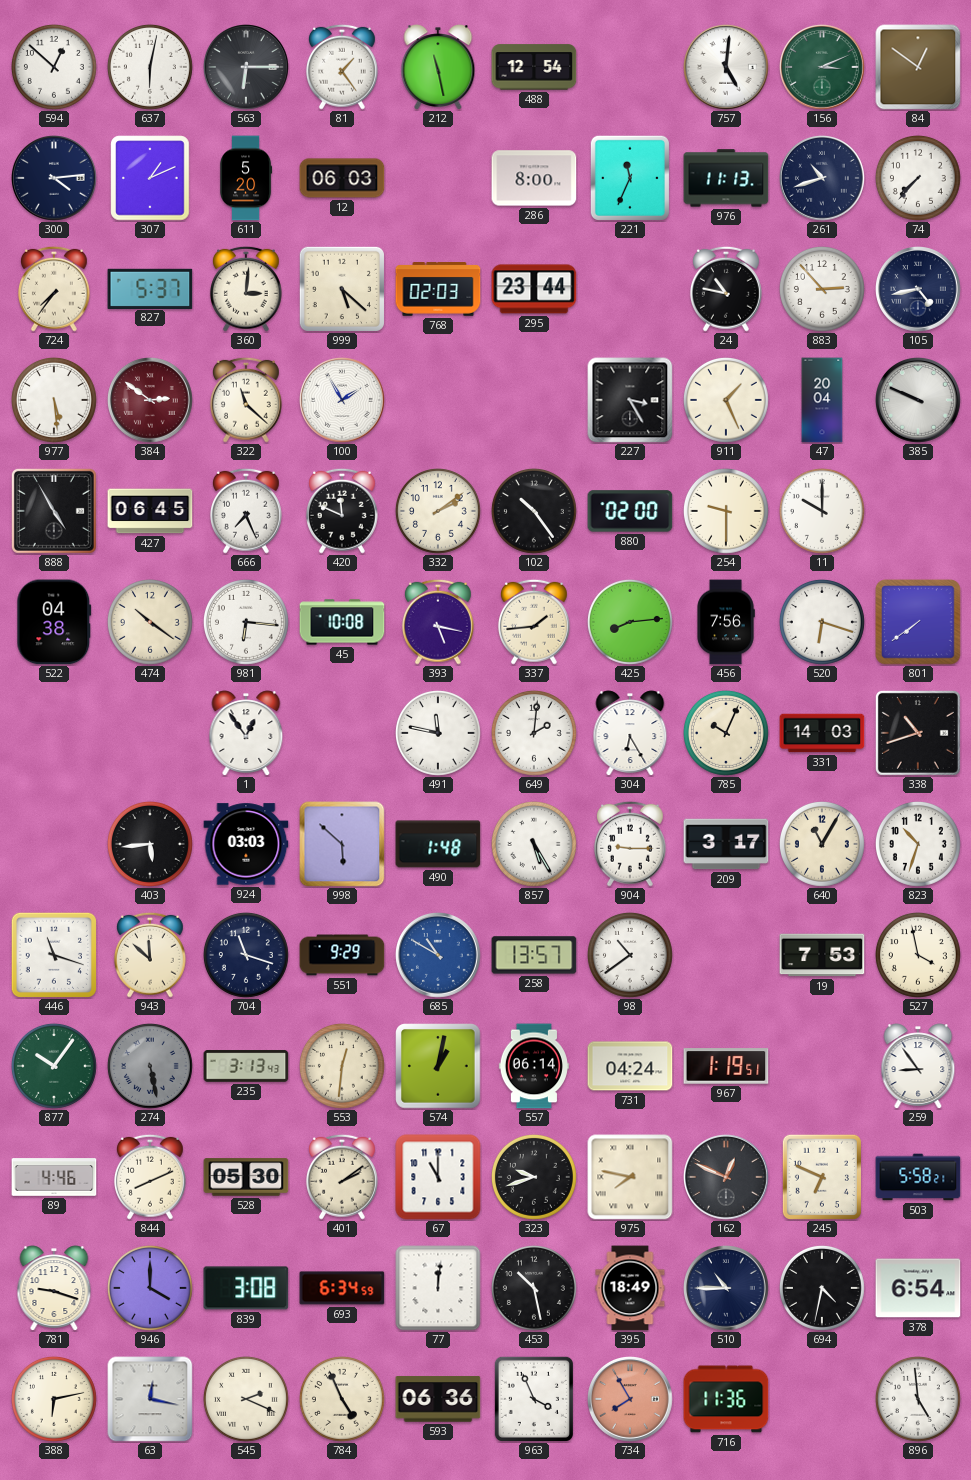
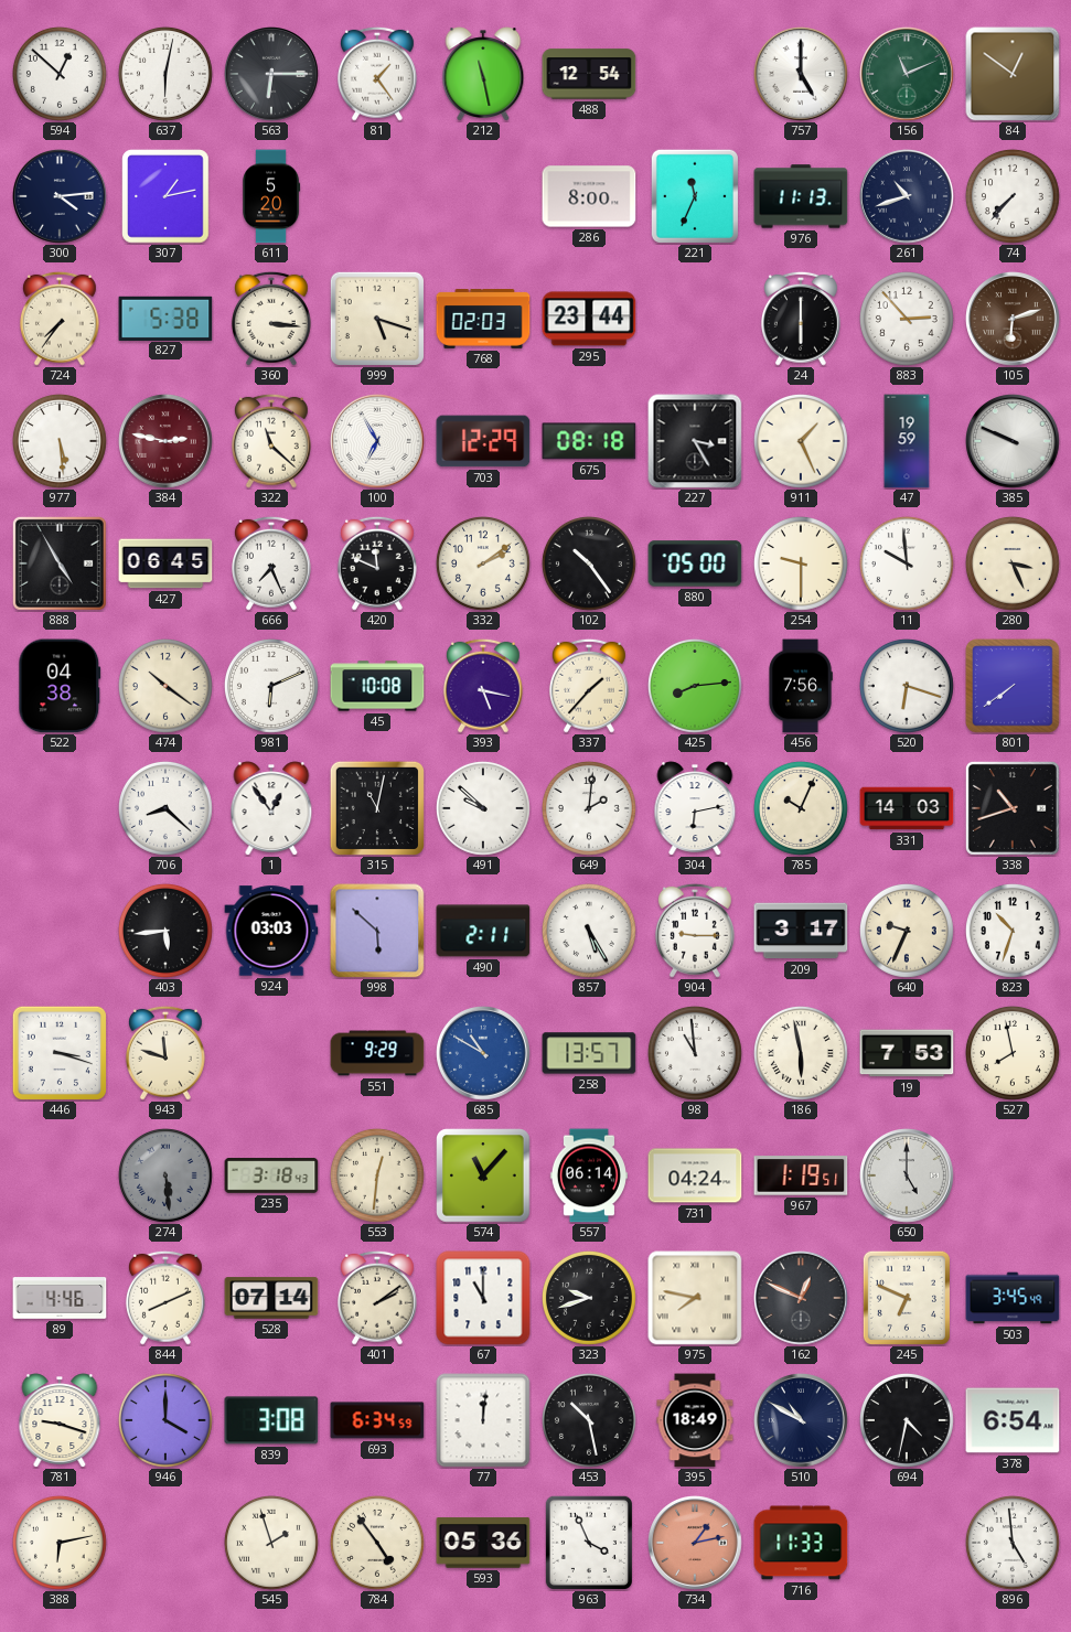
757: 5:01 -> 5:00
156: 3:11 -> 11:11
307: 1:11 -> 1:13
12: 06:03 -> none
827: 5:37 -> 5:38
360: 3:01 -> 3:16
999: 5:22 -> 5:18
24: 10:47 -> 6:00
105: 4:43 -> 6:12
105 dial: navy -> brown
384: 2:51 -> 2:47
100: 1:55 -> 6:55
703: none -> 12:29
675: none -> 08:18
47: 20:04 -> 19:59
880: 02:00 -> 05:00
11: 10:00 -> 9:59
280: none -> 3:26
981: 6:16 -> 6:11
337: 1:44 -> 1:37
706: none -> 8:22
315: none -> 11:02
491: 11:47 -> 9:52
304: 6:25 -> 6:13
490: 1:48 -> 2:11
640: 11:05 -> 9:34
446: 11:18 -> 3:18
943: 11:52 -> 11:48
704: 11:18 -> none
98: 10:39 -> 10:59
186: none -> 5:58
527: 3:58 -> 7:58
877: 10:06 -> none
274: 5:28 -> 5:29
235: 3:13 -> 3:18
574: 1:02 -> 11:07
650: none -> 5:00
259: 8:54 -> none
528: 05:30 -> 07:14
503: 5:58 -> 3:45
510: 10:45 -> 10:50
63: 12:17 -> none
545: 2:19 -> 1:57
784: 4:56 -> 4:54
593: 06:36 -> 05:36
734: 7:55 -> 1:13
716: 11:36 -> 11:33
